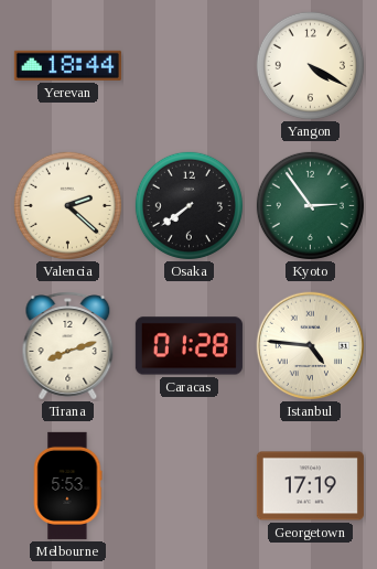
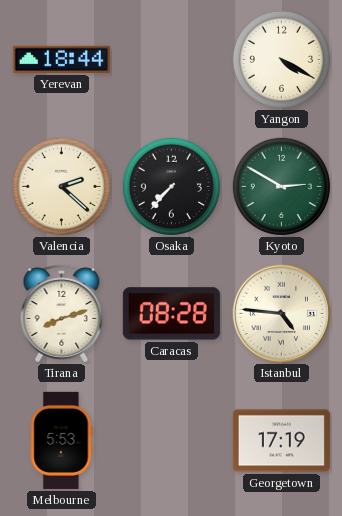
Osaka: 7:39 -> 7:37
Kyoto: 2:54 -> 2:50
Caracas: 01:28 -> 08:28
